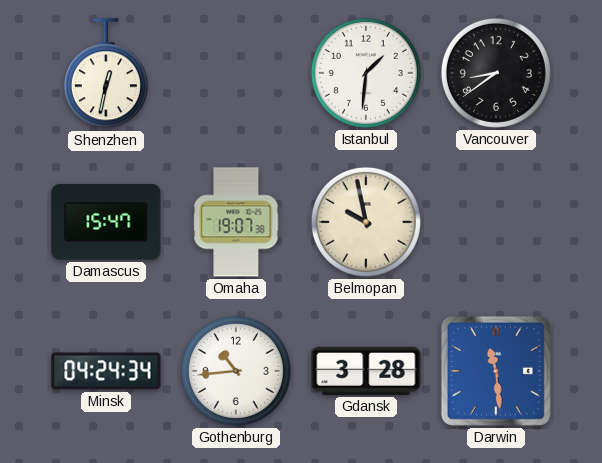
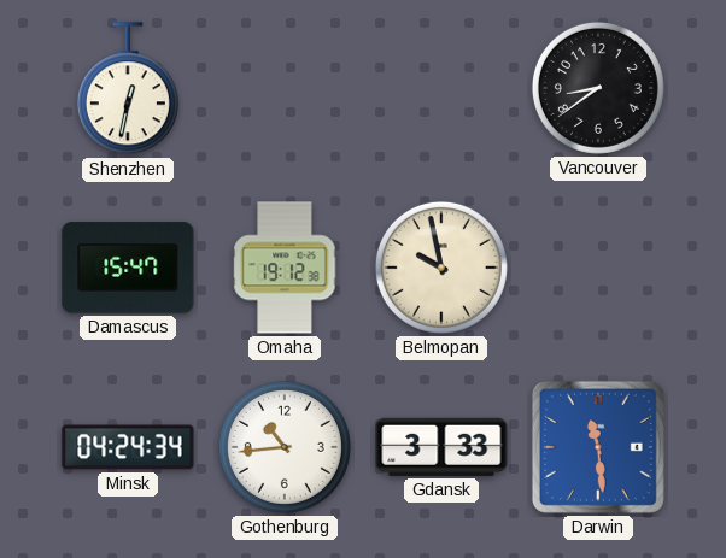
Istanbul: 1:31 -> none
Omaha: 19:07 -> 19:12
Gdansk: 3:28 -> 3:33
